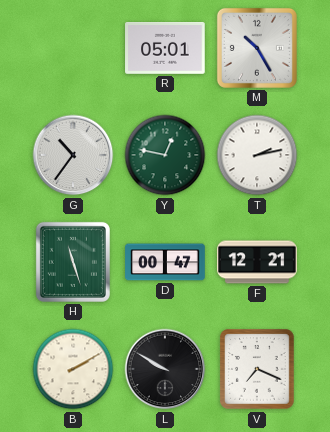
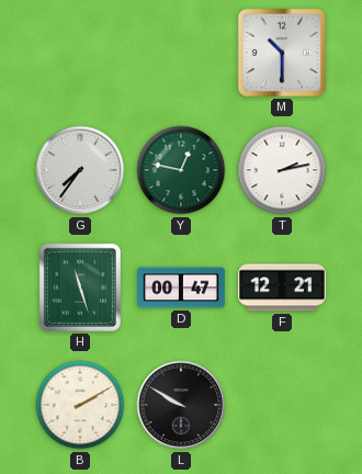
R: 05:01 -> none
M: 10:25 -> 10:30
G: 10:36 -> 7:36
V: 7:19 -> none
